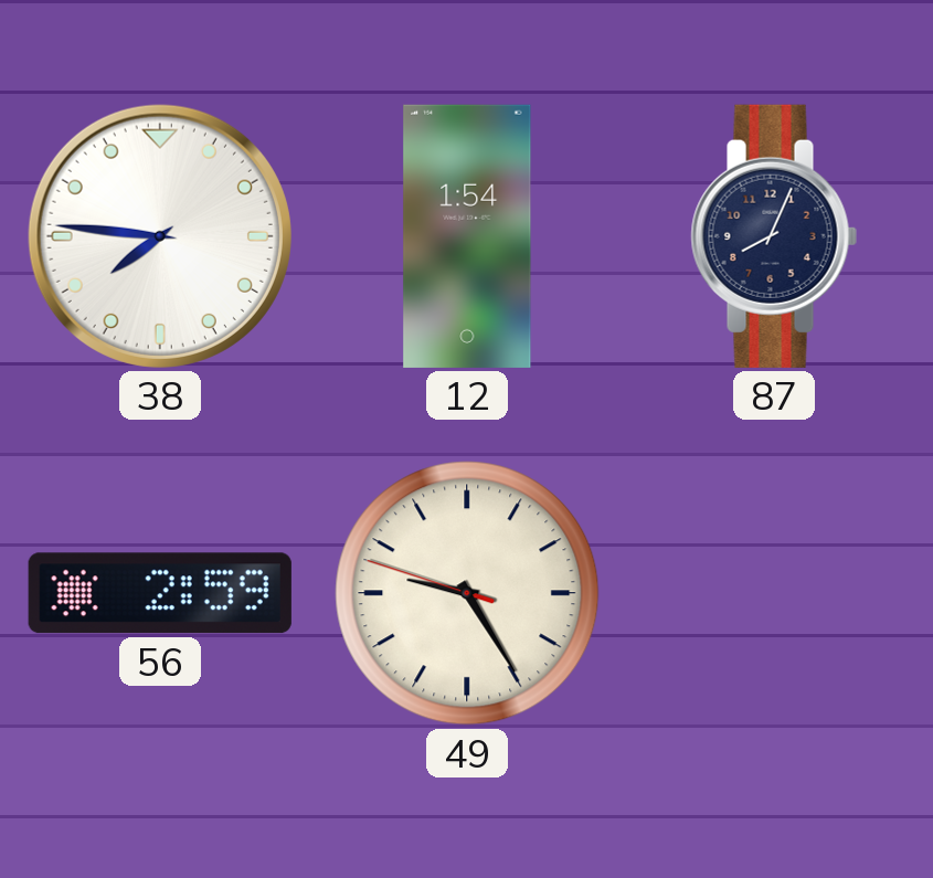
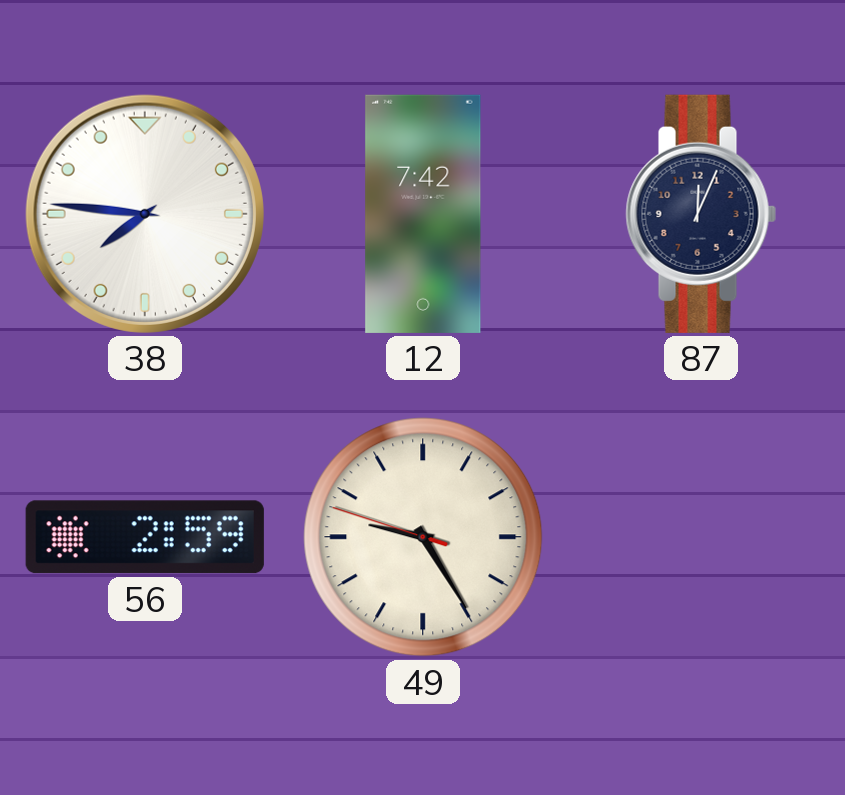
12: 1:54 -> 7:42
87: 8:04 -> 12:04
